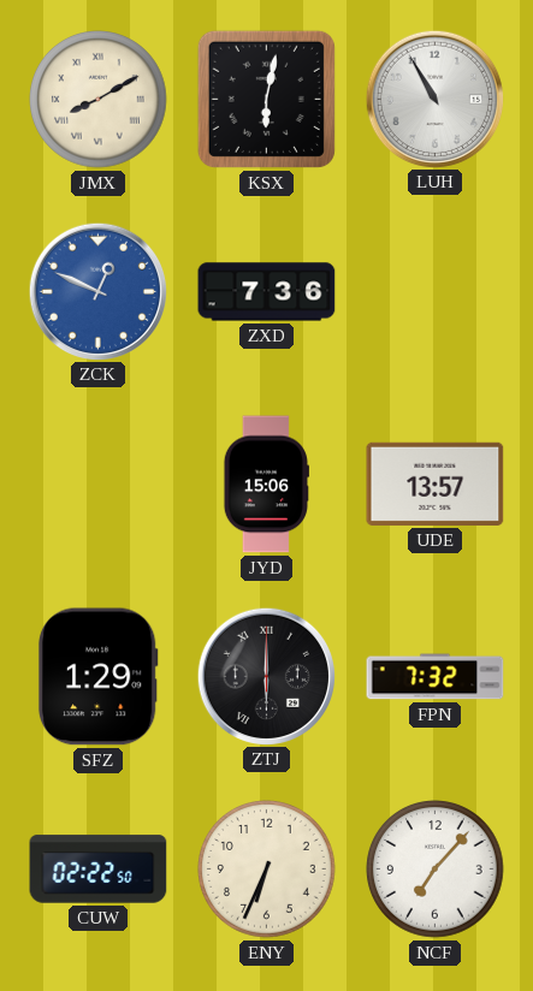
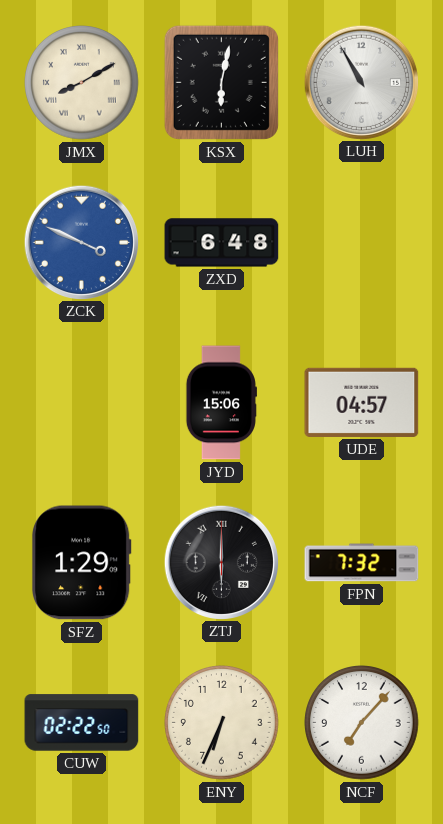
ZCK: 12:49 -> 3:49
ZXD: 7:36 -> 6:48
UDE: 13:57 -> 04:57
